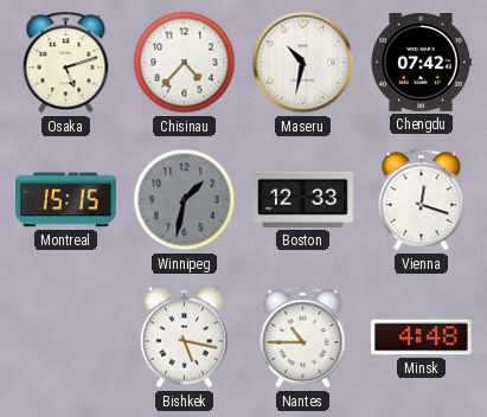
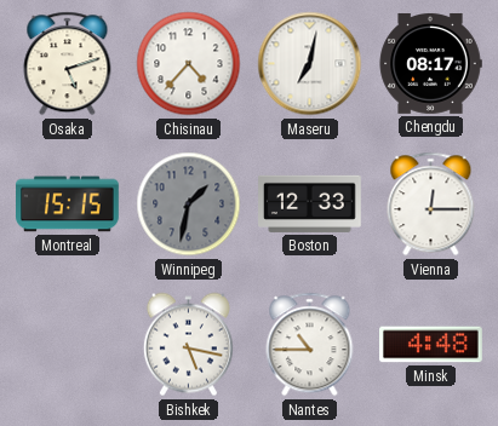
Maseru: 10:32 -> 7:02
Chengdu: 07:42 -> 08:17
Vienna: 12:18 -> 12:15
